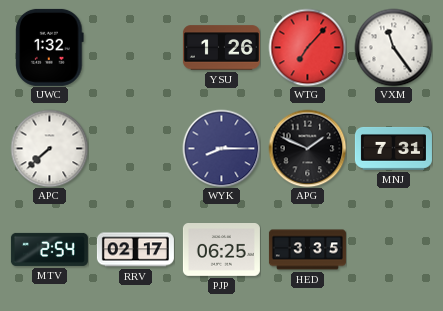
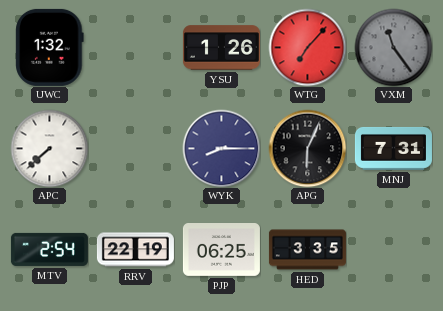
VXM dial: white -> grey
APG: 1:49 -> 6:04
RRV: 02:17 -> 22:19
